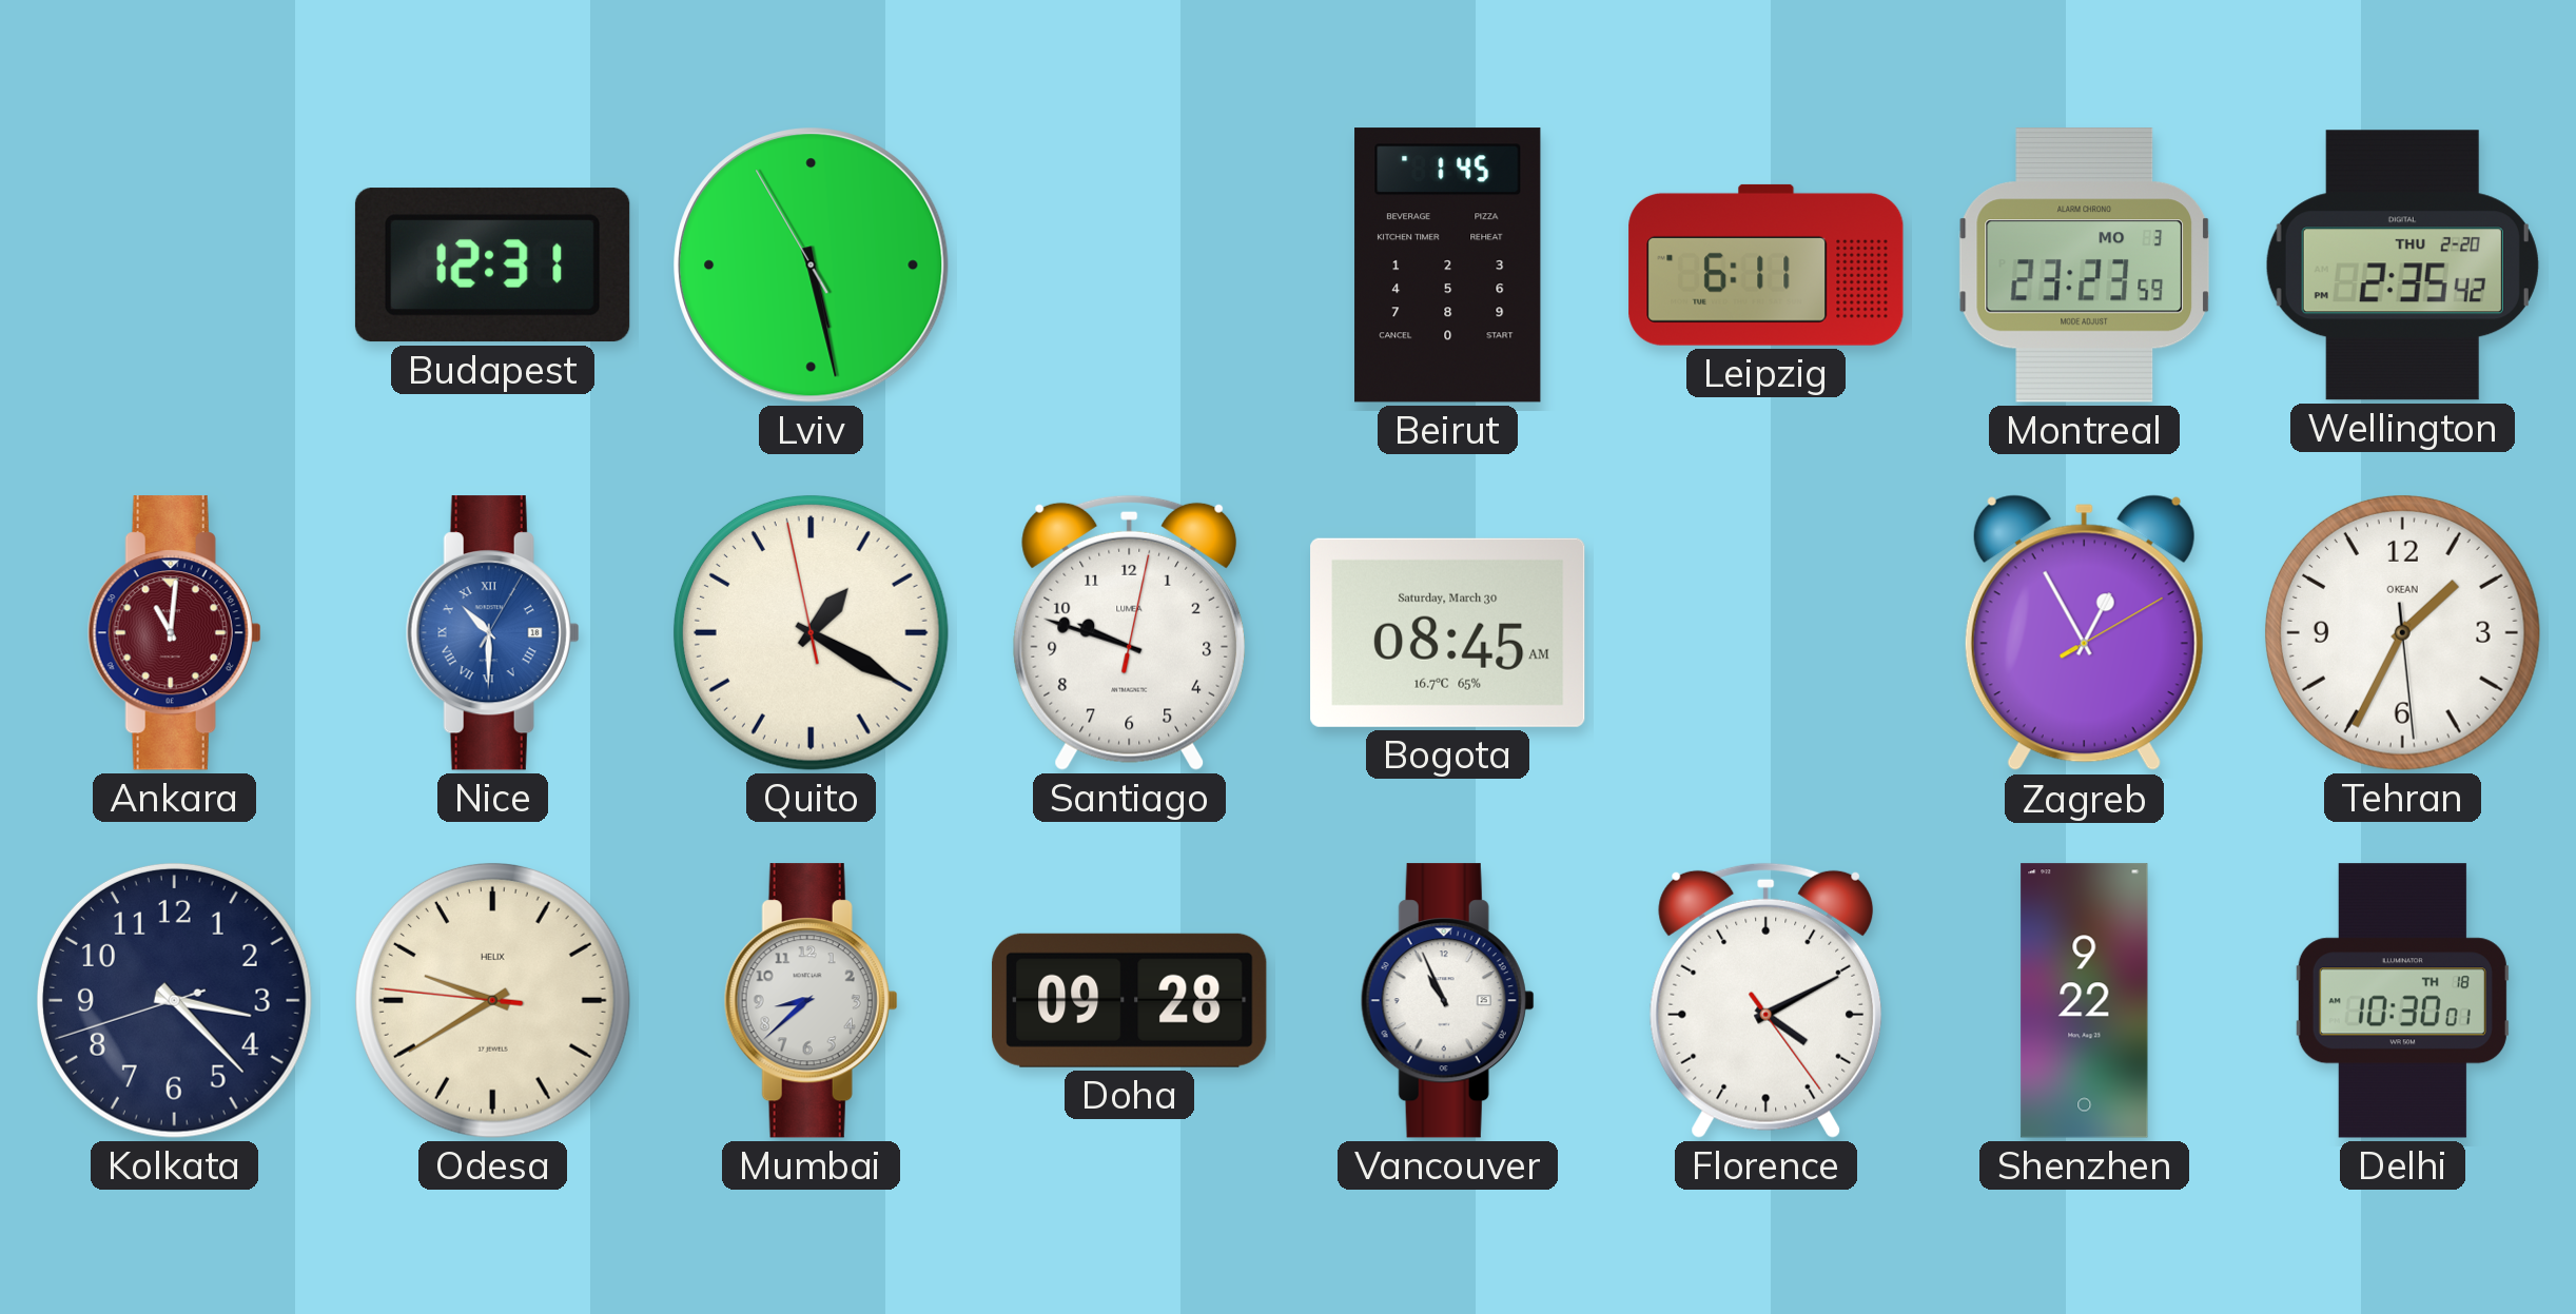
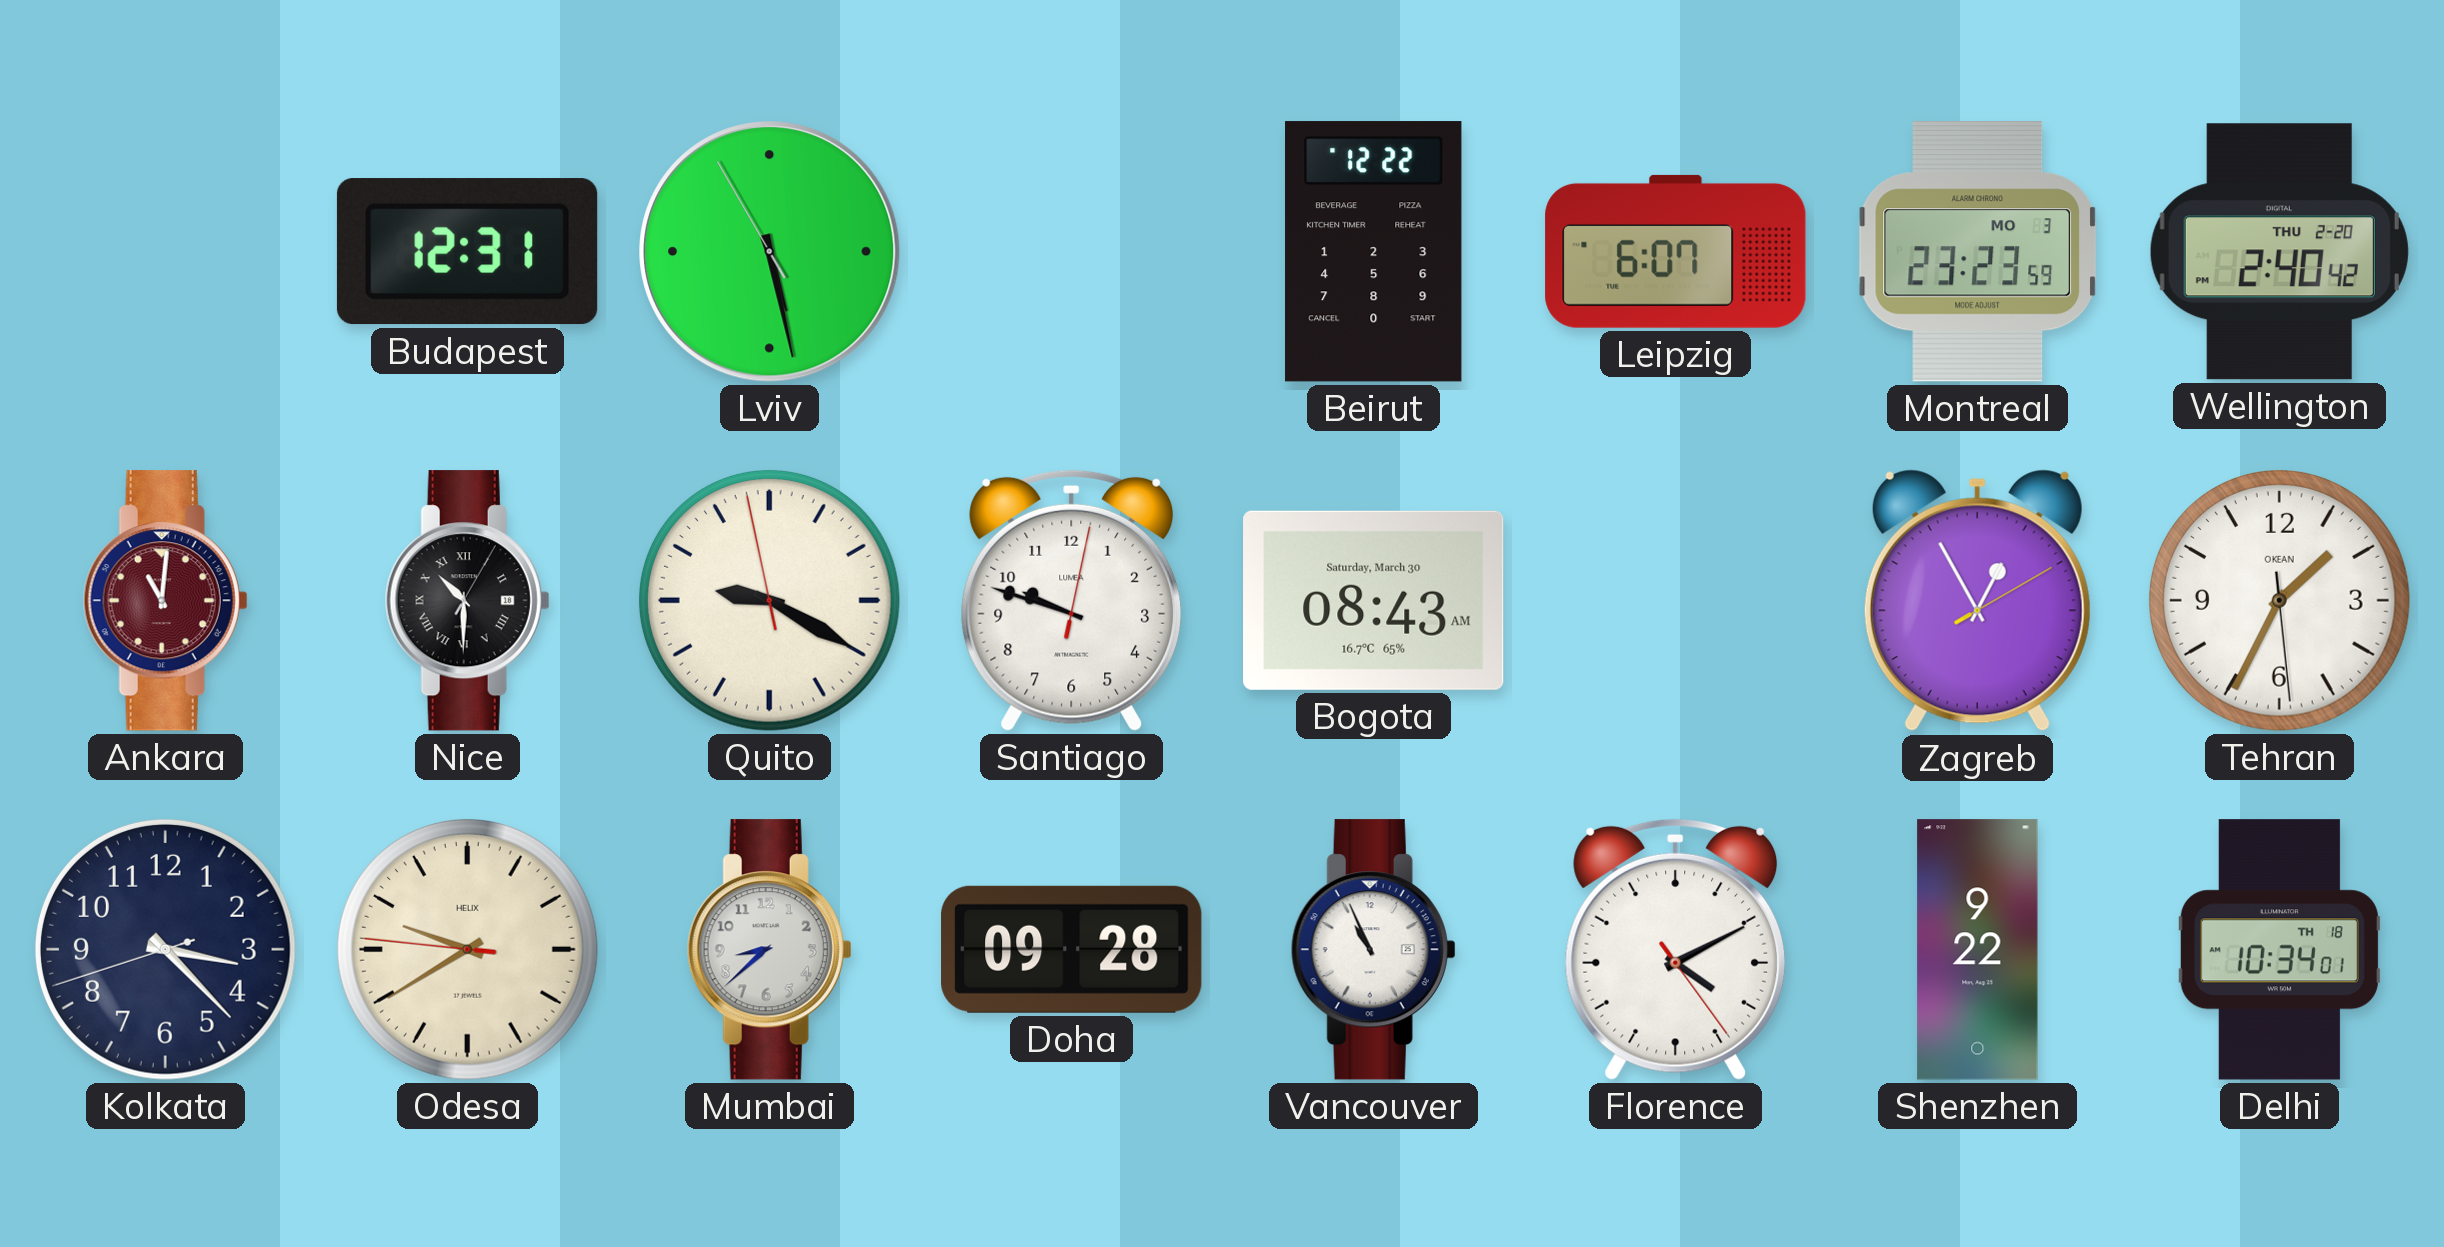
Beirut: 1:45 -> 12:22
Leipzig: 6:11 -> 6:07
Wellington: 2:35 -> 2:40
Nice dial: blue -> black
Quito: 1:19 -> 9:19
Bogota: 08:45 -> 08:43
Delhi: 10:30 -> 10:34
